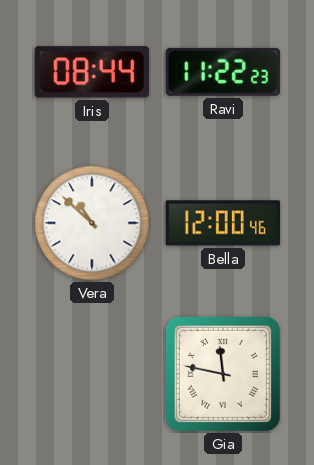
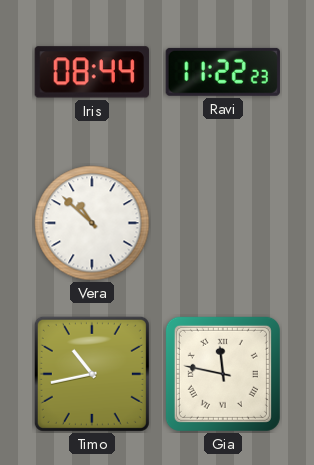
Bella: 12:00 -> none
Timo: none -> 10:43
